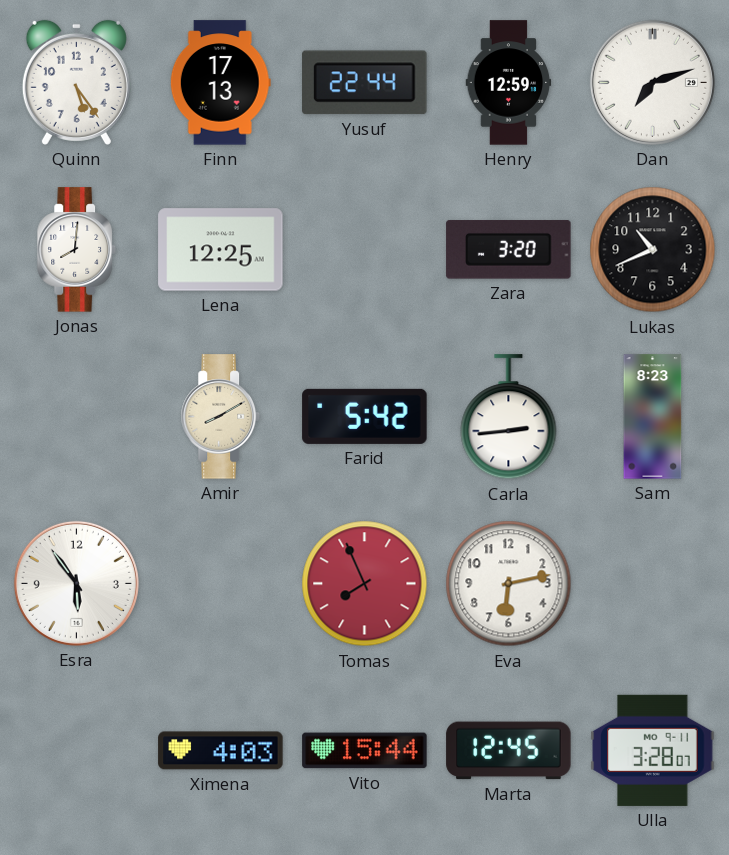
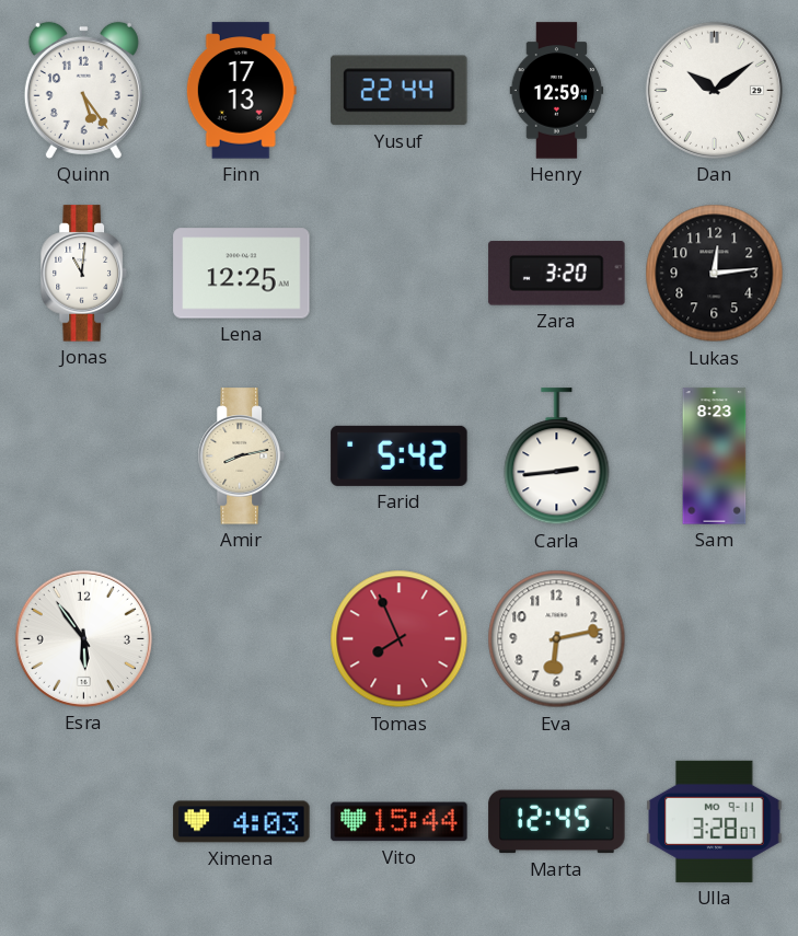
Dan: 7:12 -> 10:09
Jonas: 8:01 -> 11:01
Lukas: 10:41 -> 12:14
Amir: 8:10 -> 8:13
